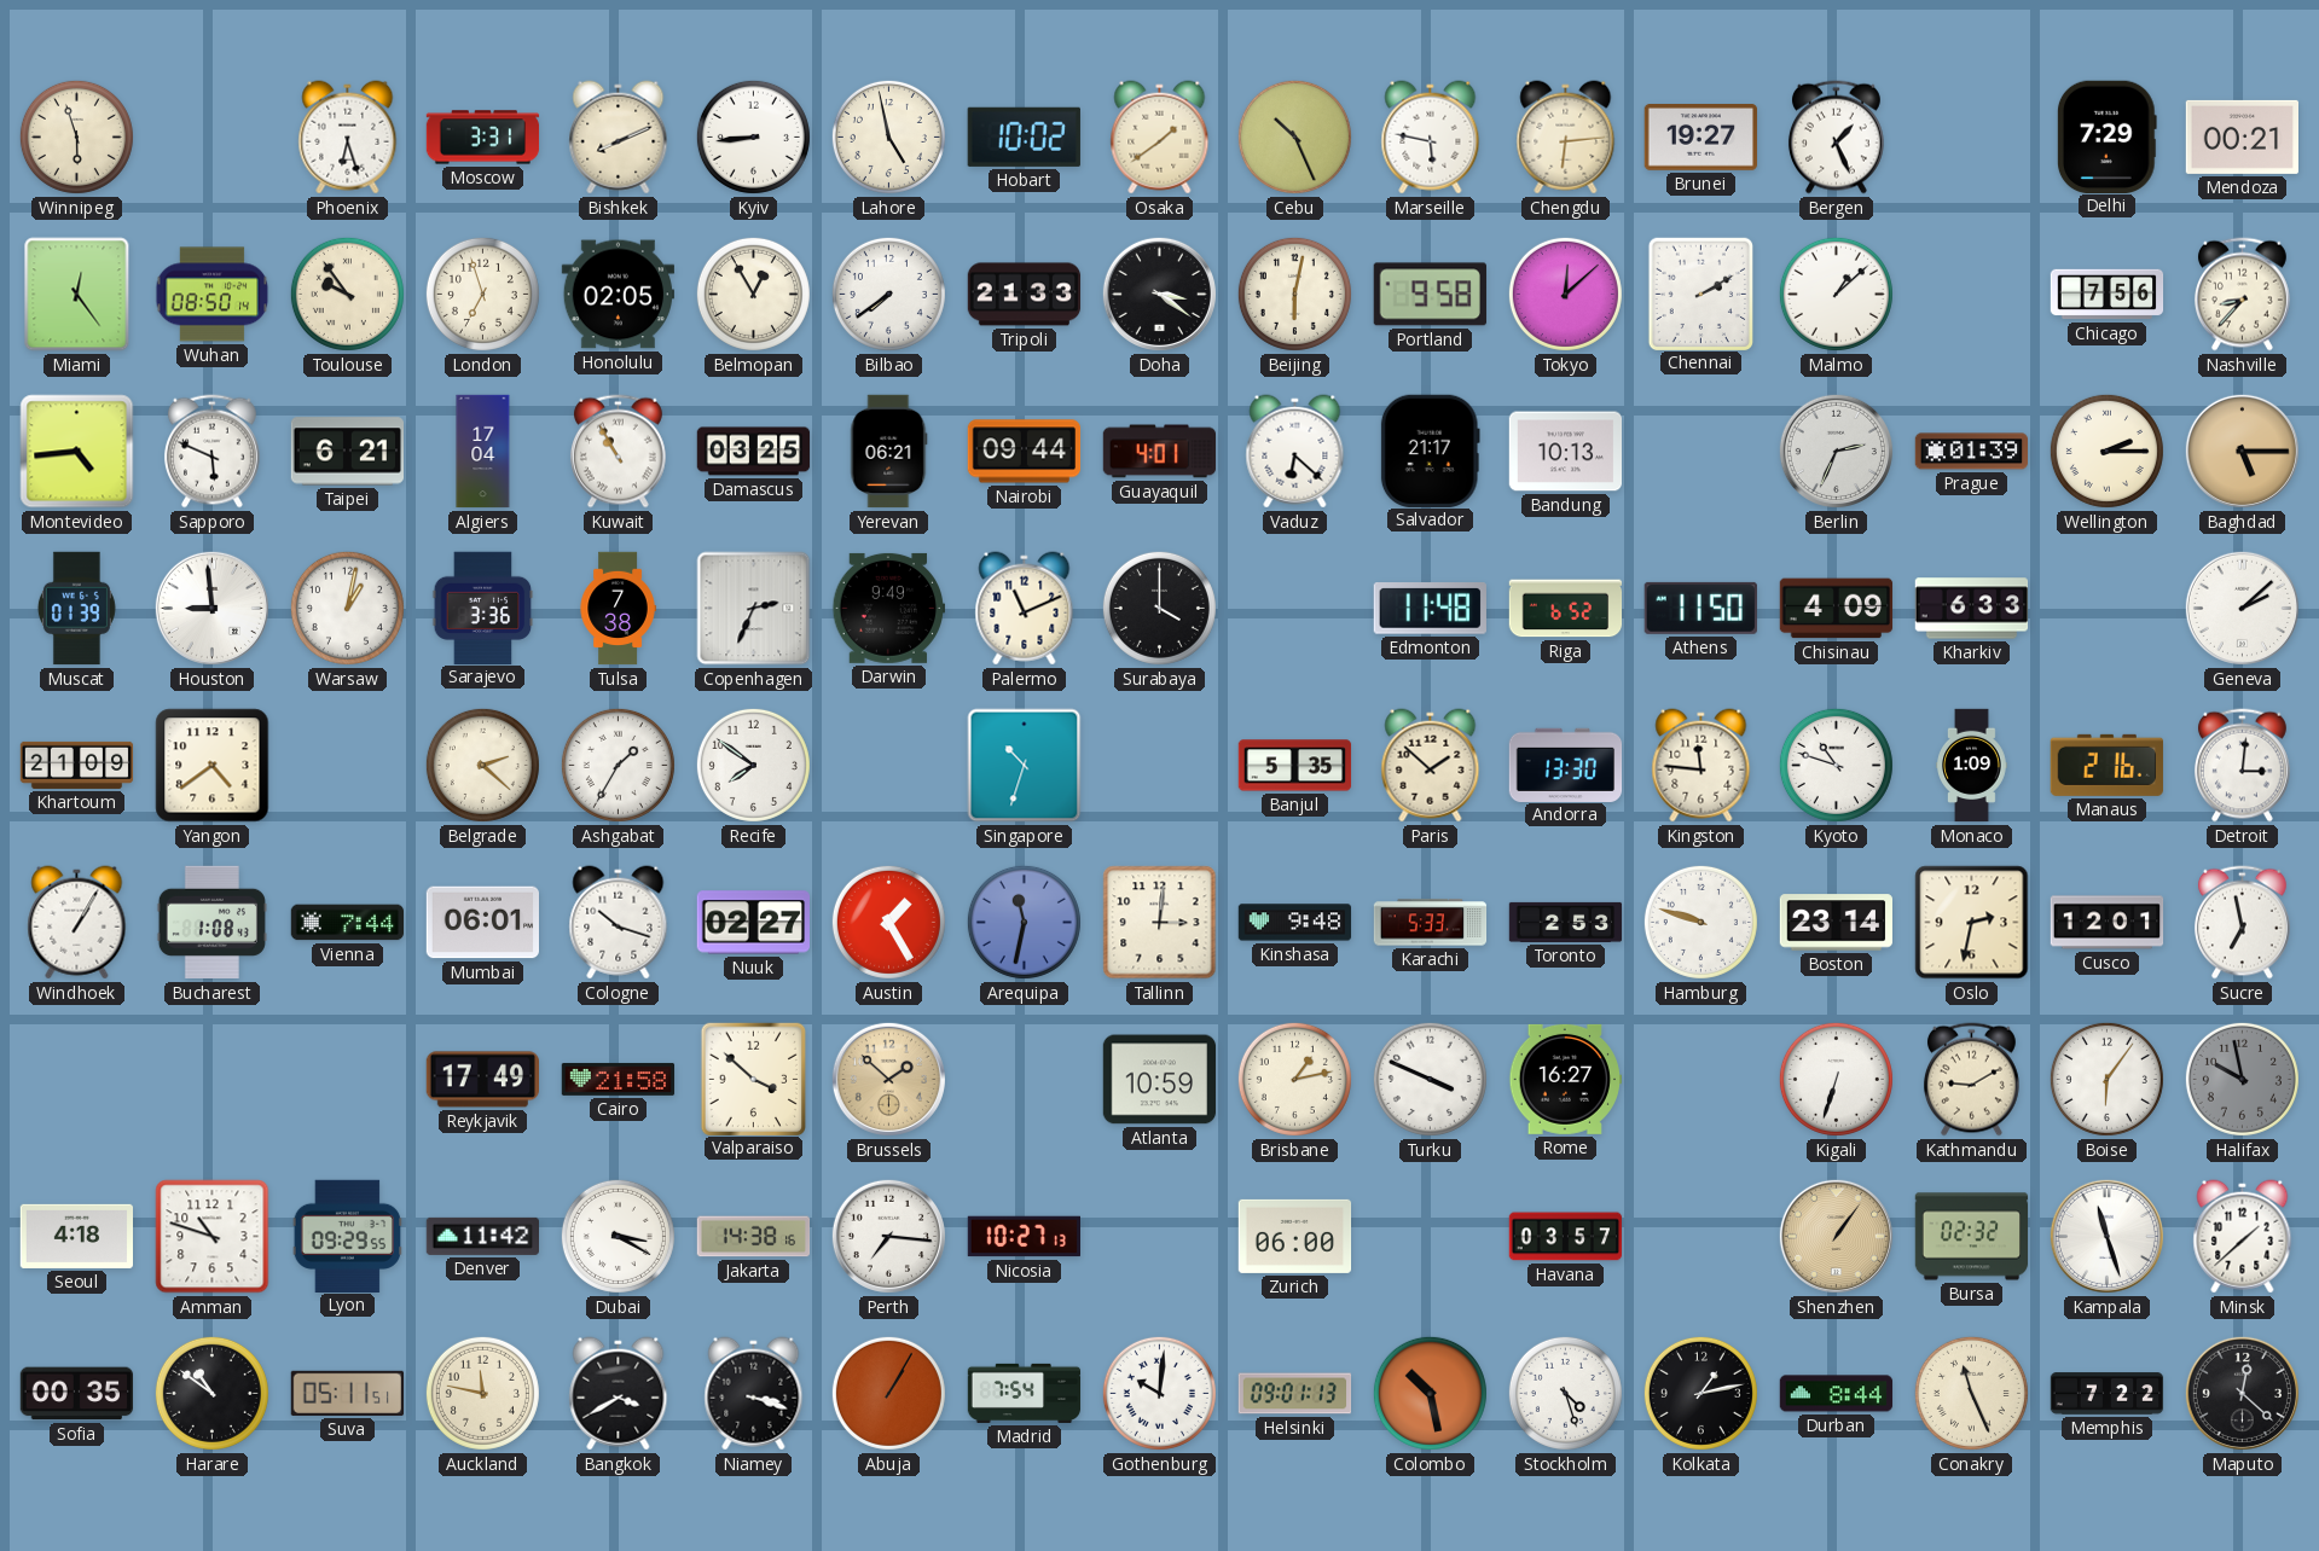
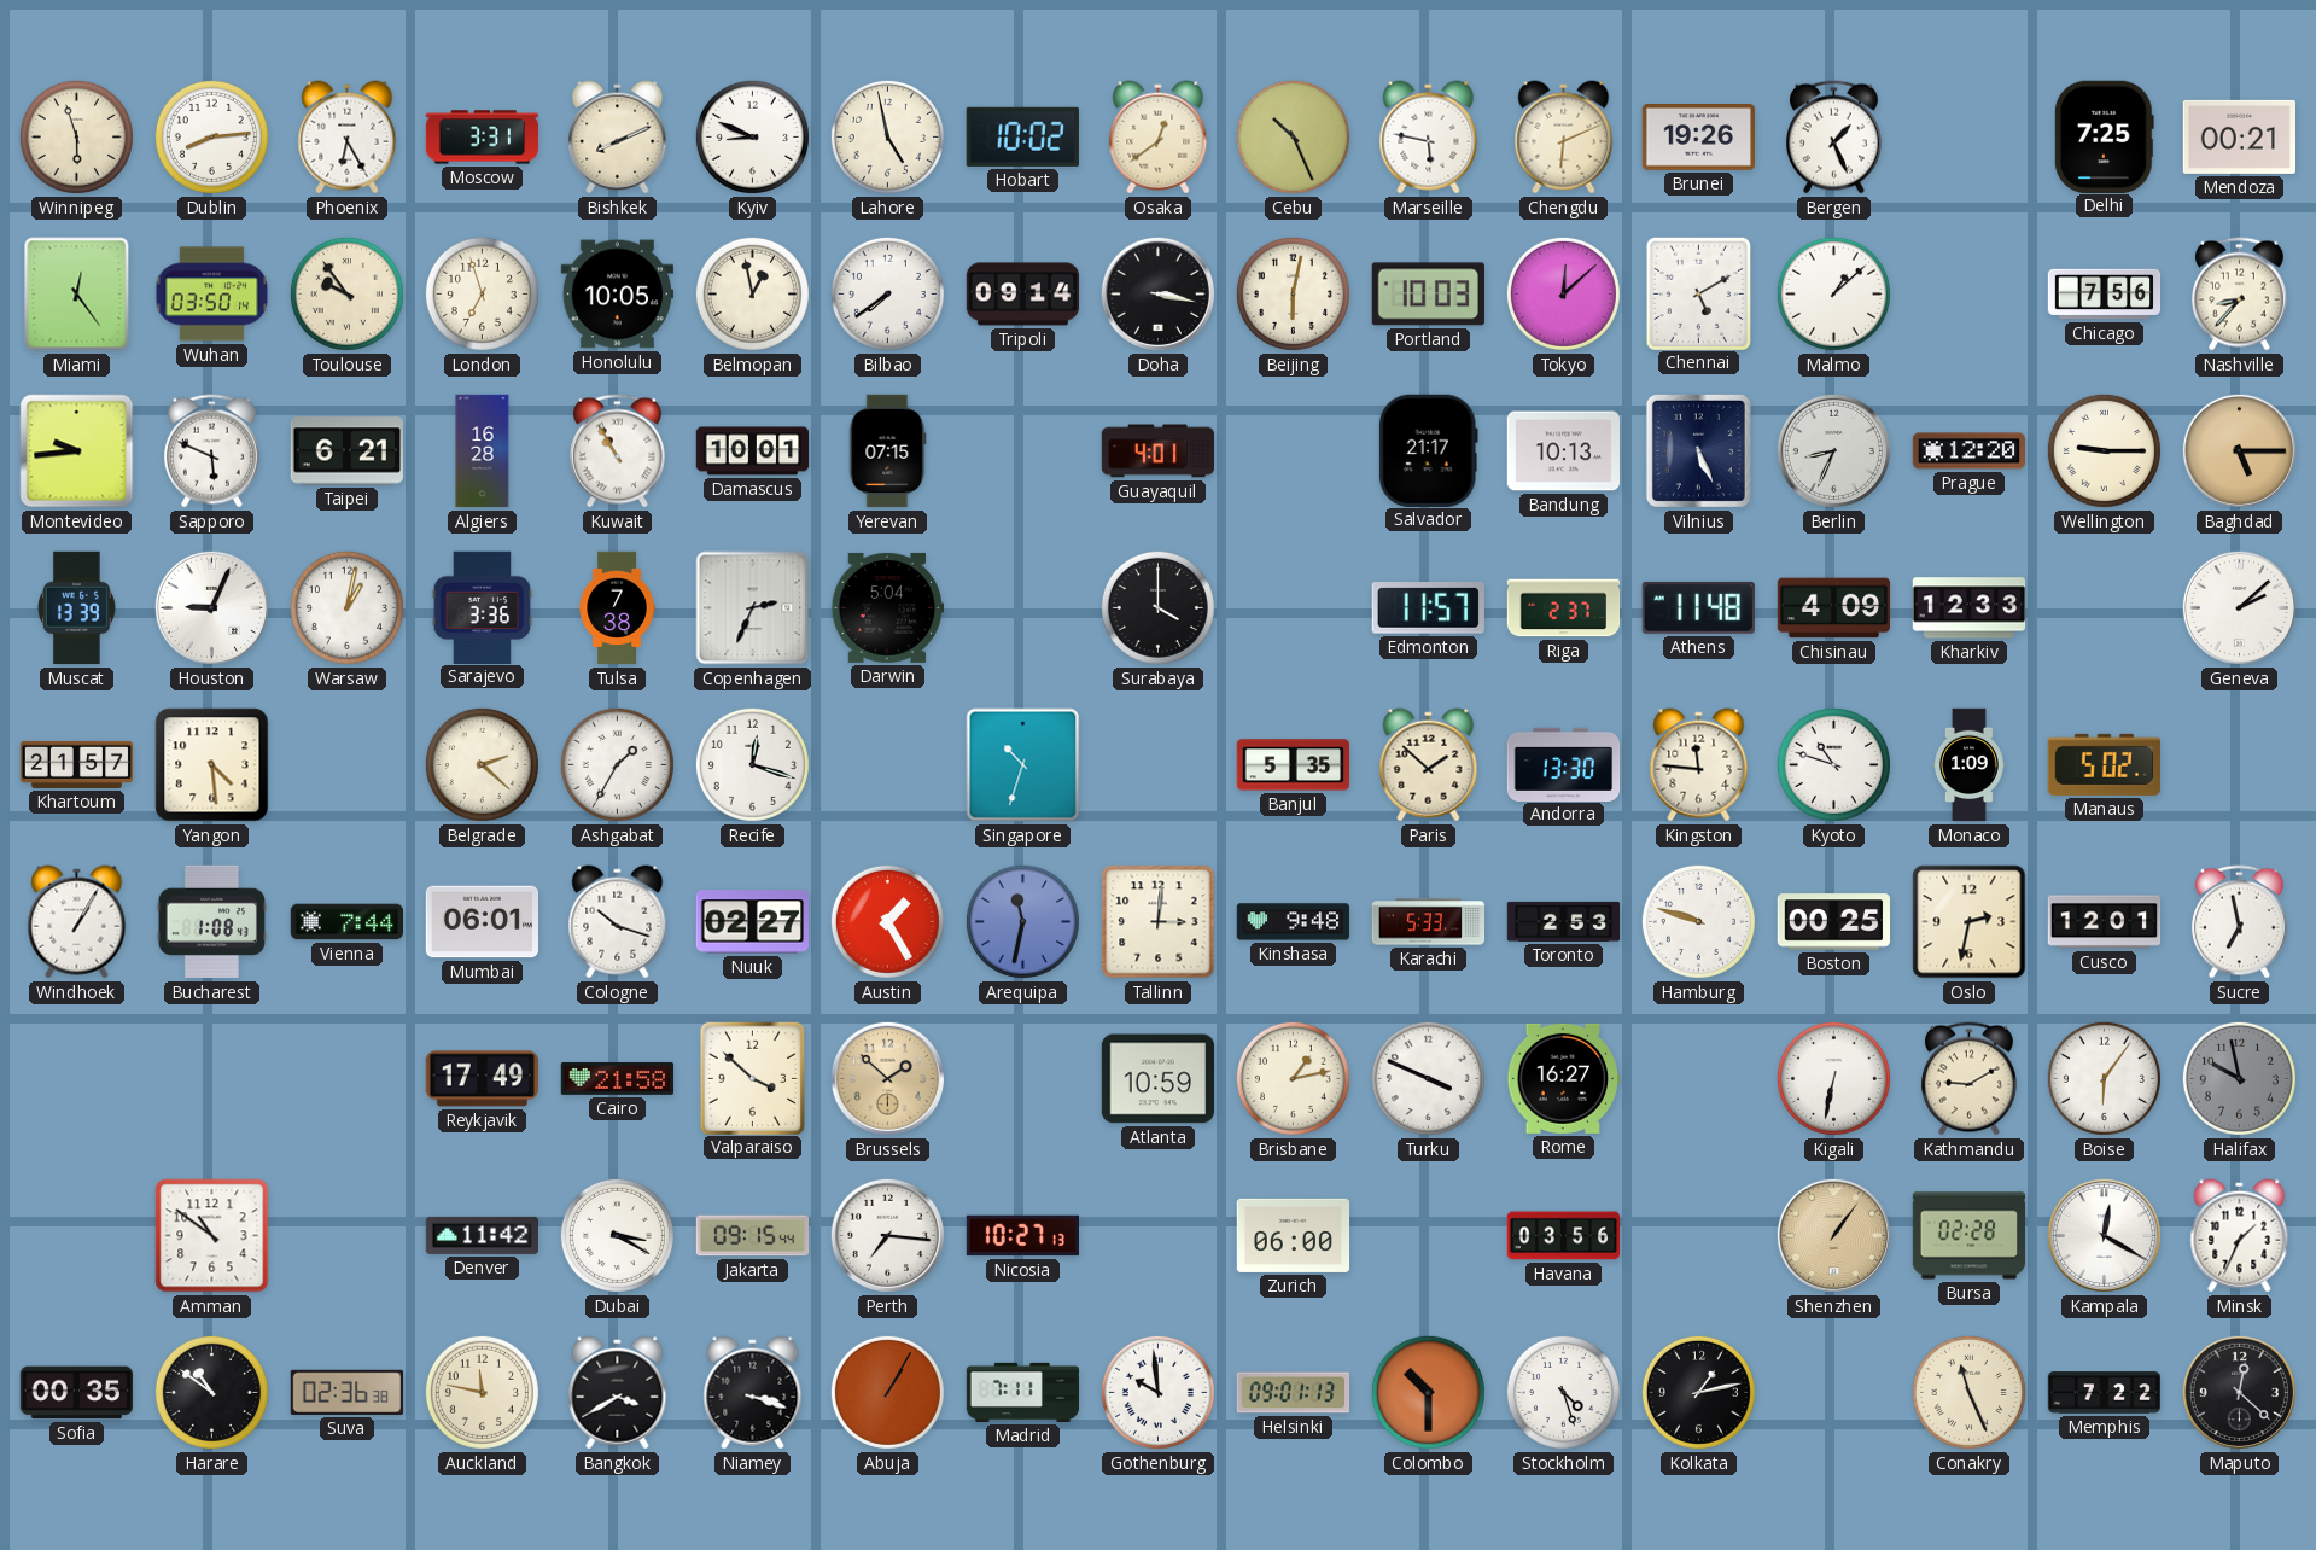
Dublin: none -> 8:14
Phoenix: 6:27 -> 6:25
Kyiv: 8:44 -> 8:49
Osaka: 1:39 -> 12:39
Chengdu: 6:14 -> 6:11
Brunei: 19:27 -> 19:26
Delhi: 7:29 -> 7:25
Wuhan: 08:50 -> 03:50
Honolulu: 02:05 -> 10:05
Belmopan: 12:55 -> 12:58
Tripoli: 21:33 -> 09:14
Doha: 3:21 -> 3:17
Portland: 9:58 -> 10:03
Chennai: 2:10 -> 5:10
Montevideo: 4:44 -> 9:44
Algiers: 17:04 -> 16:28
Damascus: 03:25 -> 10:01
Yerevan: 06:21 -> 07:15
Nairobi: 09:44 -> none
Vaduz: 6:22 -> none
Vilnius: none -> 5:26
Berlin: 2:34 -> 8:34
Prague: 01:39 -> 12:20
Wellington: 2:15 -> 9:15
Muscat: 01:39 -> 13:39
Houston: 8:59 -> 9:04
Darwin: 9:49 -> 5:04
Palermo: 11:11 -> none
Edmonton: 11:48 -> 11:57
Riga: 6:52 -> 2:37
Athens: 11:50 -> 11:48
Kharkiv: 6:33 -> 12:33
Khartoum: 21:09 -> 21:57
Yangon: 4:39 -> 4:29
Recife: 7:51 -> 12:18
Manaus: 2:16 -> 5:02
Detroit: 3:01 -> none
Boston: 23:14 -> 00:25
Kigali: 6:33 -> 6:32
Seoul: 4:18 -> none
Amman: 10:48 -> 10:51
Lyon: 09:29 -> none
Jakarta: 14:38 -> 09:15
Havana: 03:57 -> 03:56
Bursa: 02:32 -> 02:28
Kampala: 11:27 -> 12:20
Minsk: 1:38 -> 1:34
Suva: 05:11 -> 02:36
Madrid: 7:54 -> 7:11
Gothenburg: 10:01 -> 9:59
Colombo: 10:28 -> 10:30
Durban: 8:44 -> none
